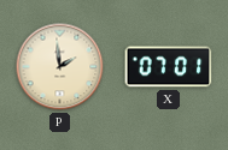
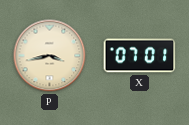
P: 1:59 -> 3:43
